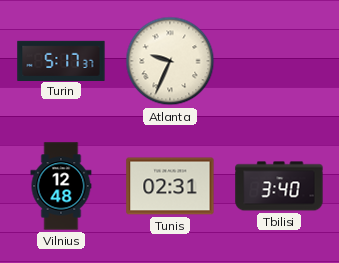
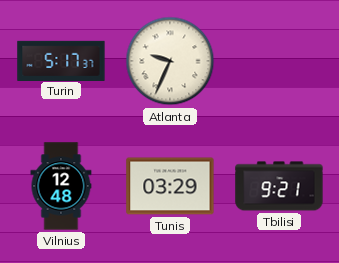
Tunis: 02:31 -> 03:29
Tbilisi: 3:40 -> 9:21
